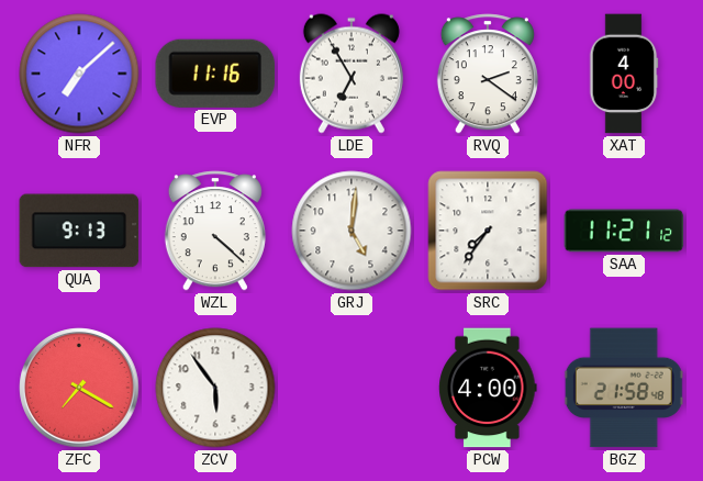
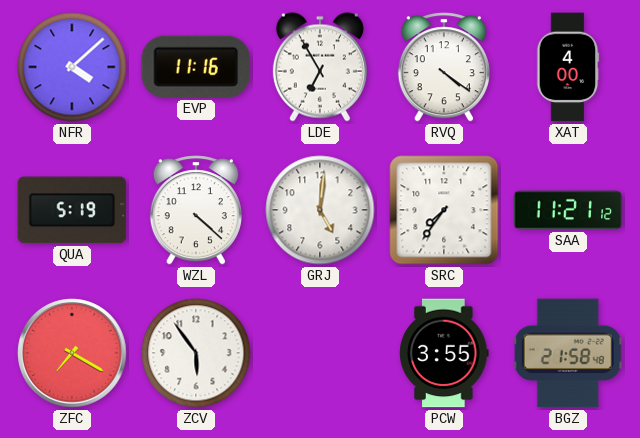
NFR: 7:08 -> 4:08
RVQ: 2:21 -> 4:21
QUA: 9:13 -> 5:19
PCW: 4:00 -> 3:55
